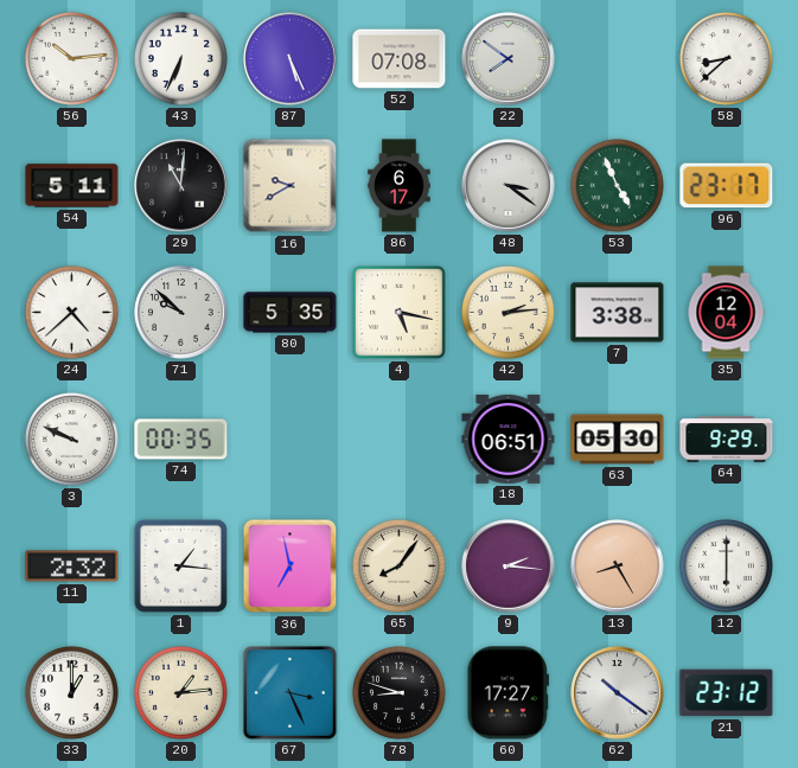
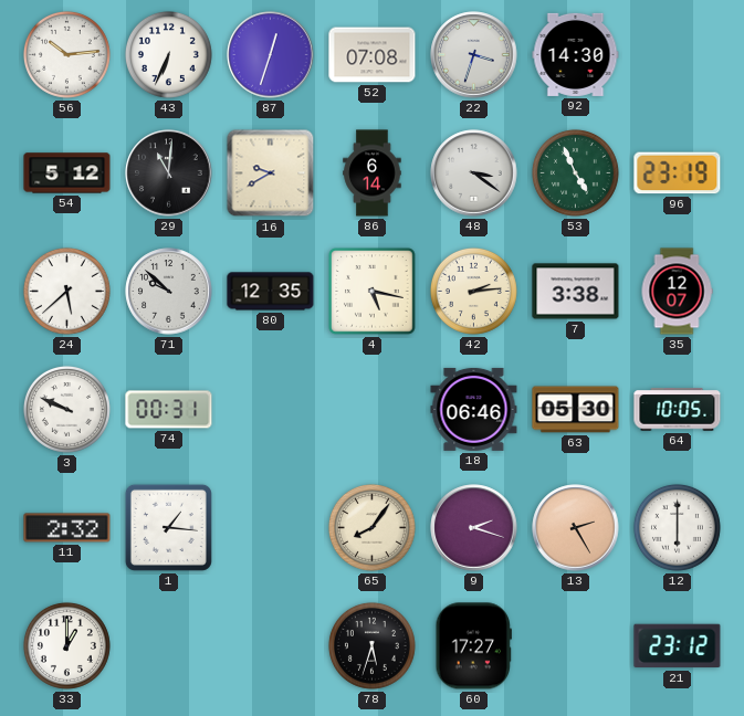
87: 5:26 -> 12:33
22: 7:51 -> 3:33
92: none -> 14:30
58: 8:38 -> none
54: 5:11 -> 5:12
86: 6:17 -> 6:14
96: 23:17 -> 23:19
24: 4:38 -> 5:38
80: 5:35 -> 12:35
35: 12:04 -> 12:07
74: 00:35 -> 00:31
18: 06:51 -> 06:46
64: 9:29 -> 10:05
36: 6:58 -> none
9: 2:16 -> 2:18
13: 8:25 -> 2:25
20: 1:14 -> none
67: 3:26 -> none
78: 8:48 -> 5:33
62: 10:21 -> none
